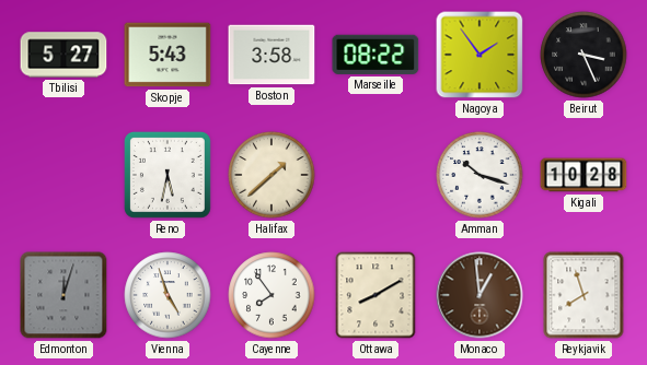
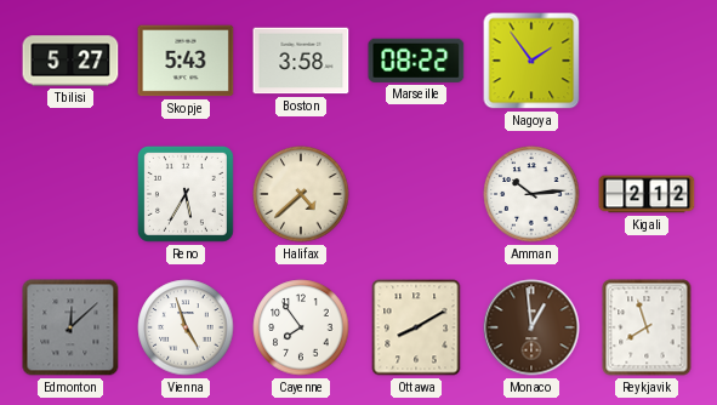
Beirut: 3:26 -> none
Reno: 5:32 -> 5:35
Halifax: 1:38 -> 4:38
Amman: 10:18 -> 10:14
Kigali: 10:28 -> 2:12
Edmonton: 12:03 -> 12:08
